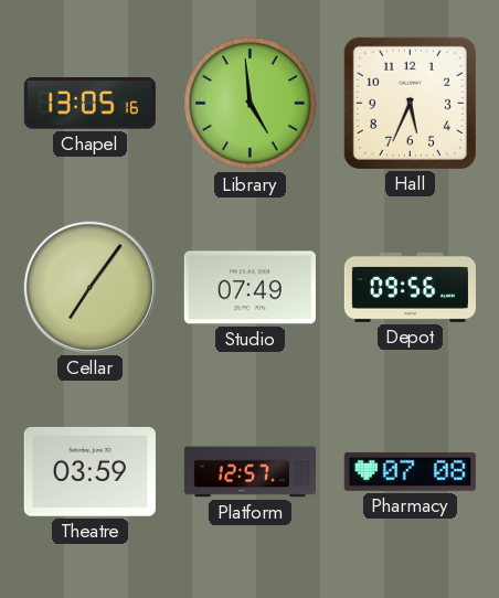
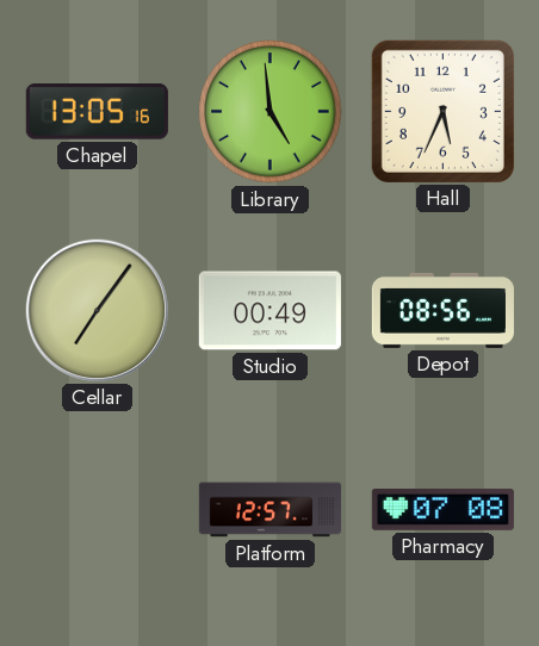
Studio: 07:49 -> 00:49
Depot: 09:56 -> 08:56
Theatre: 03:59 -> none
